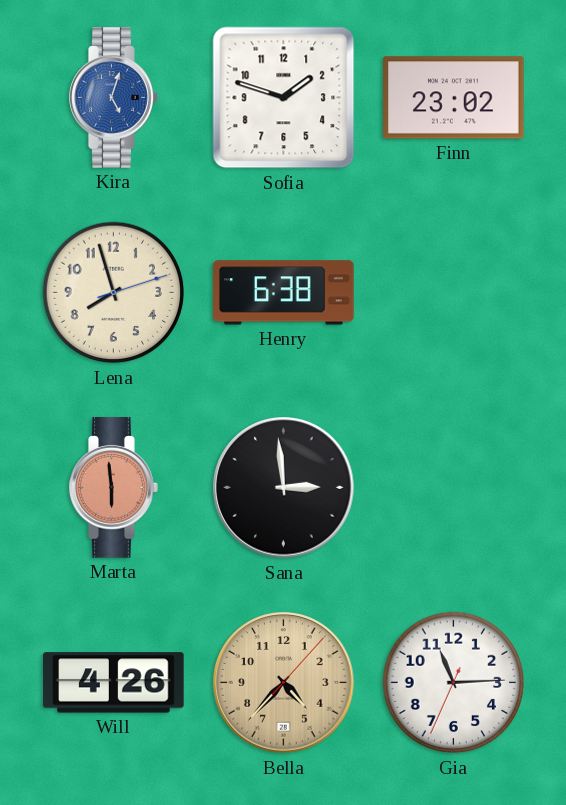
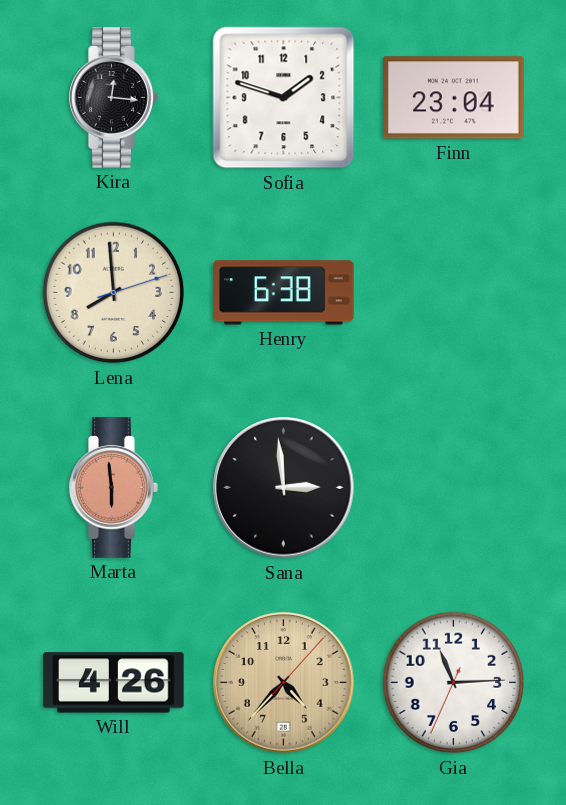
Kira: 5:03 -> 12:16
Kira dial: blue -> black
Finn: 23:02 -> 23:04
Lena: 7:57 -> 7:59
